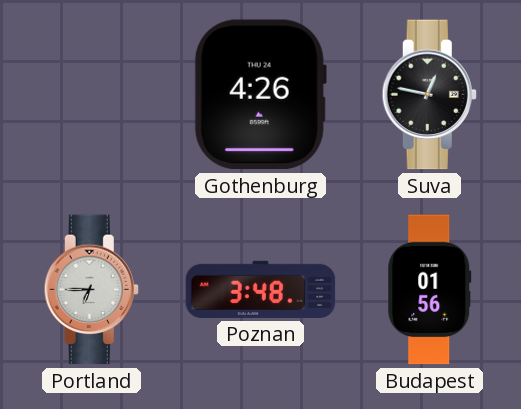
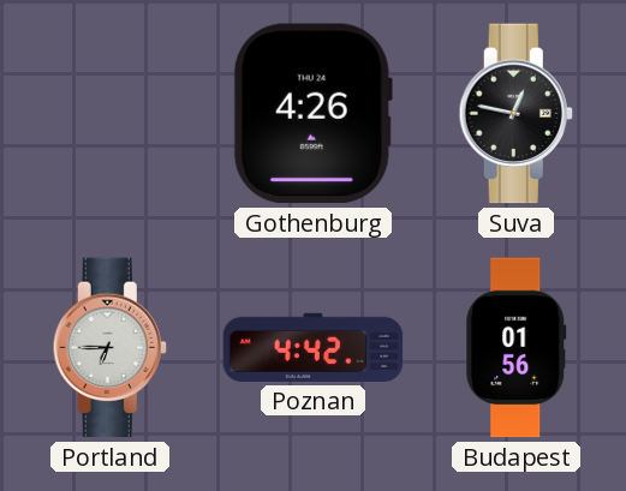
Poznan: 3:48 -> 4:42
